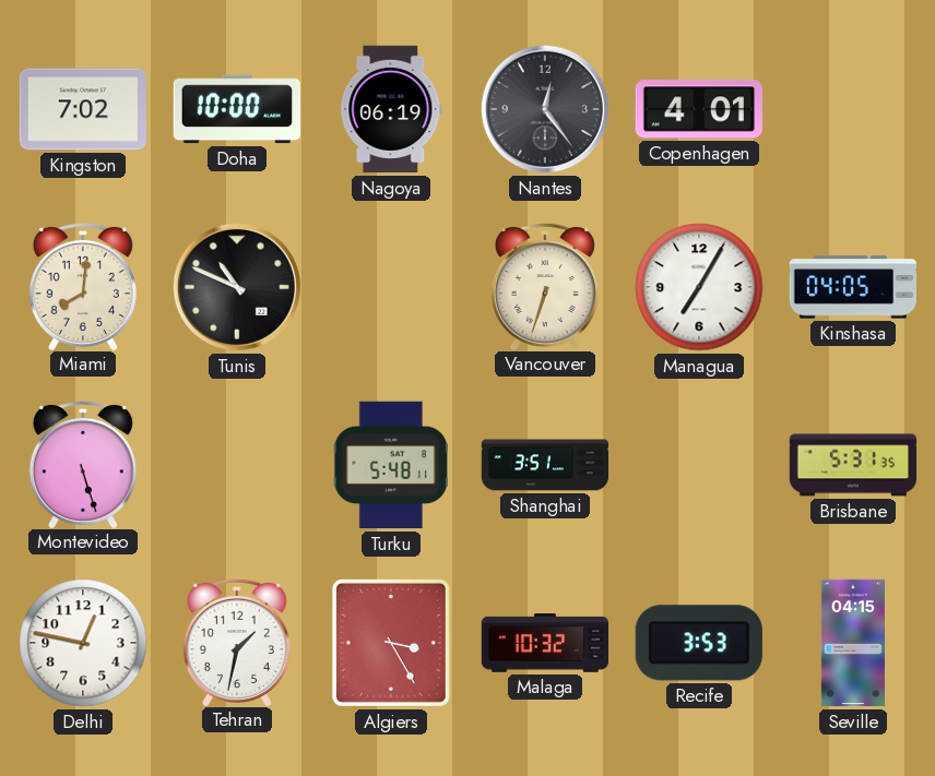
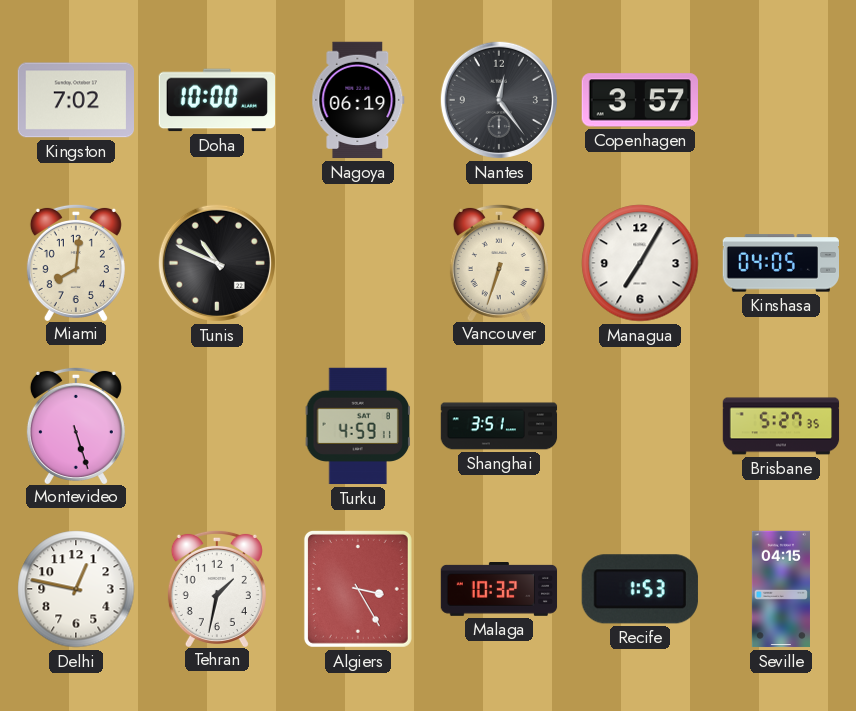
Copenhagen: 4:01 -> 3:57
Turku: 5:48 -> 4:59
Brisbane: 5:31 -> 5:27
Recife: 3:53 -> 1:53
